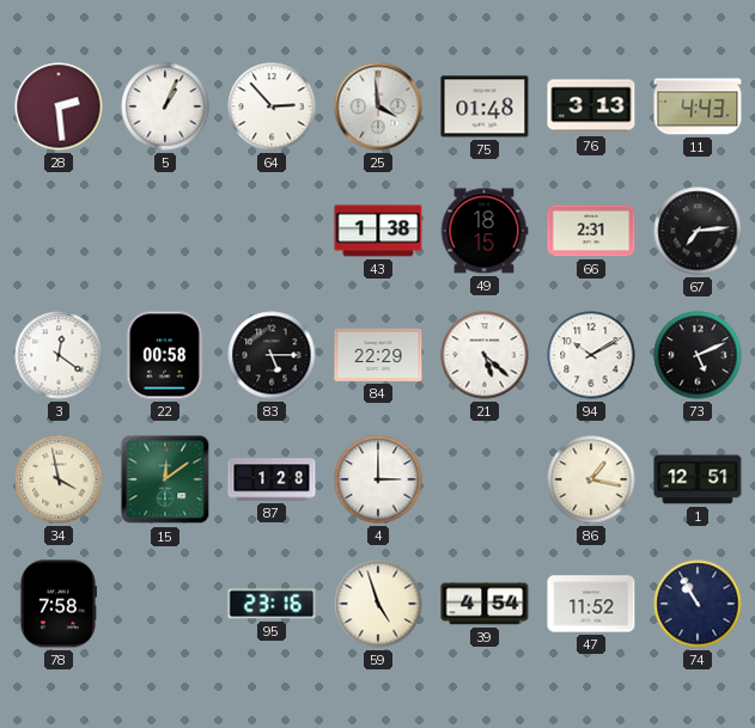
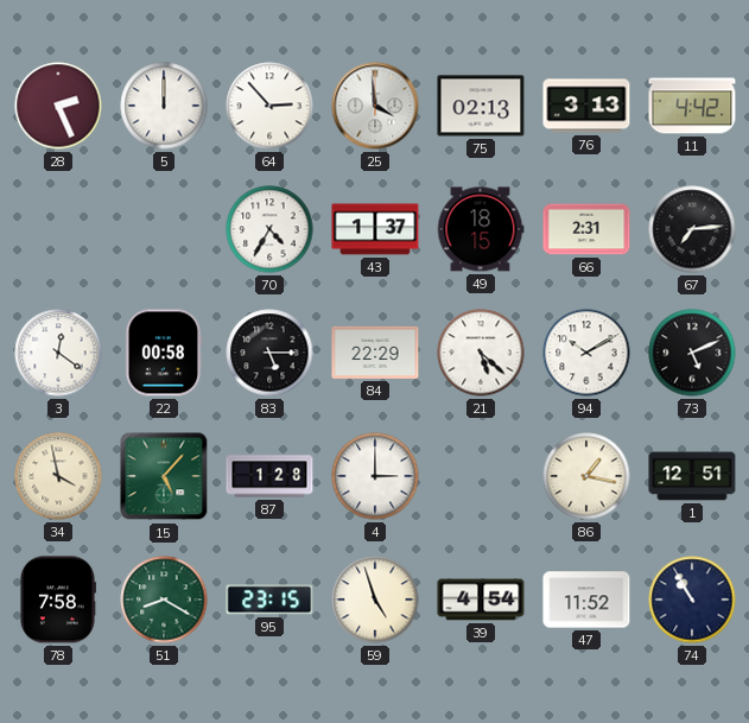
28: 2:29 -> 2:26
5: 1:04 -> 12:00
75: 01:48 -> 02:13
11: 4:43 -> 4:42
70: none -> 4:35
43: 1:38 -> 1:37
15: 12:09 -> 5:07
51: none -> 8:20
95: 23:16 -> 23:15
